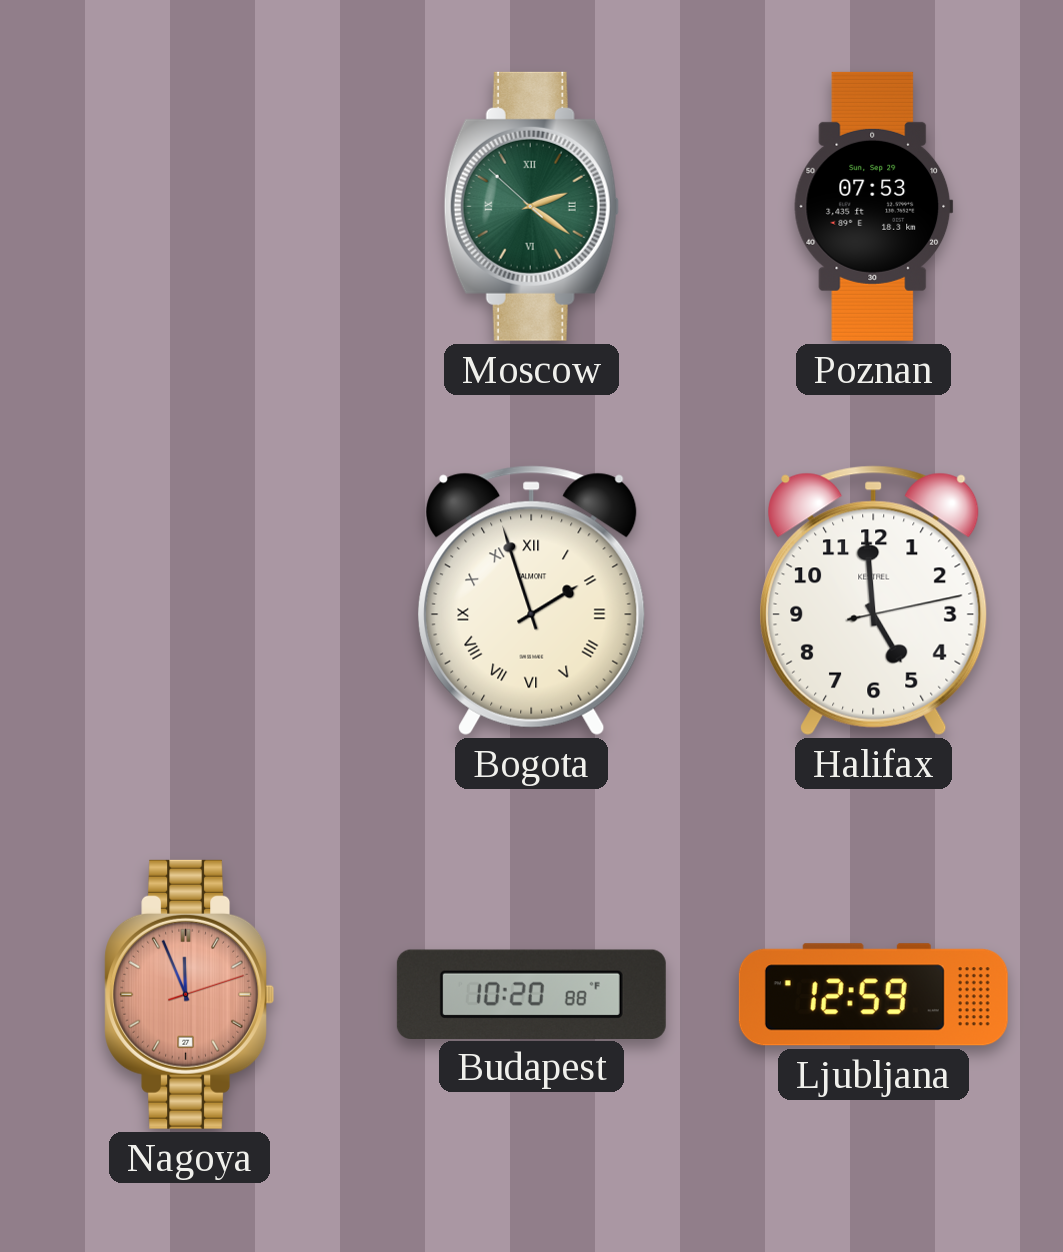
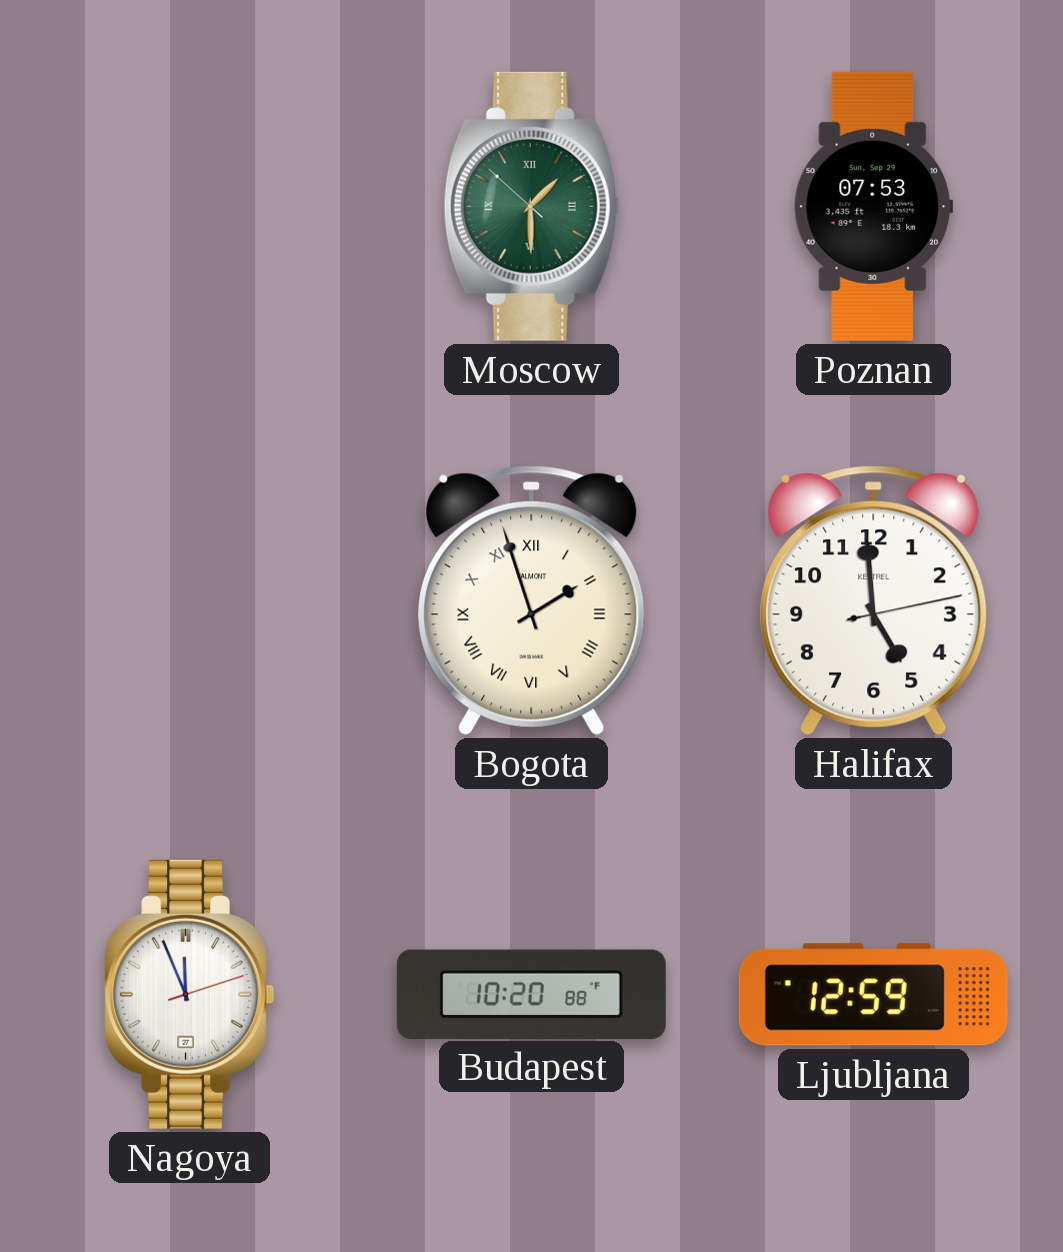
Moscow: 2:20 -> 1:29
Nagoya dial: salmon -> white
